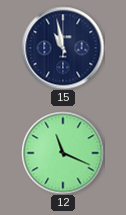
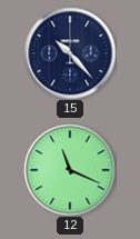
15: 10:58 -> 10:23
